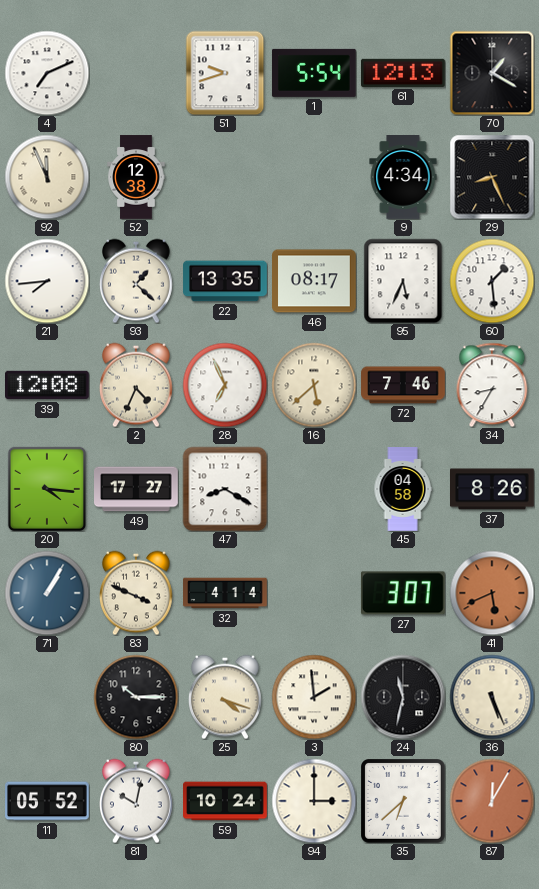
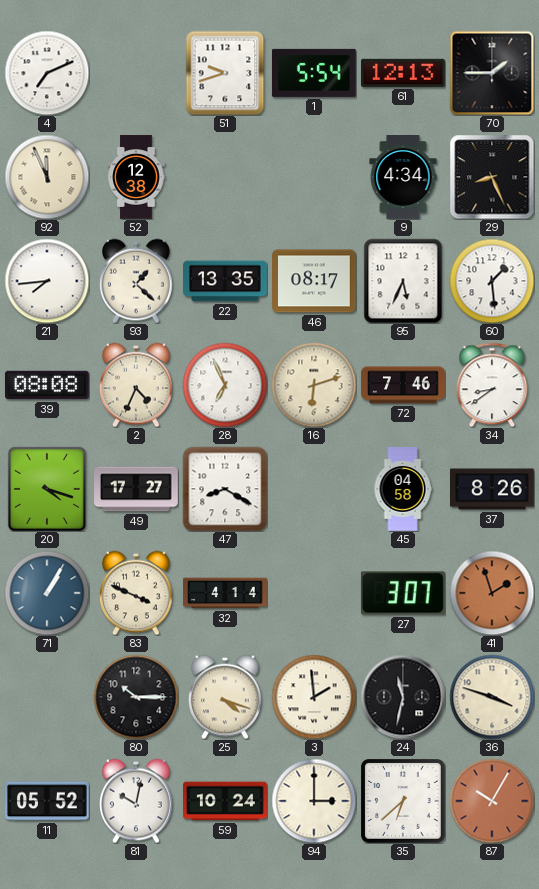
70: 1:20 -> 1:45
39: 12:08 -> 08:08
16: 5:38 -> 6:12
34: 8:35 -> 8:39
20: 4:16 -> 4:18
41: 5:41 -> 1:57
36: 5:26 -> 3:48
87: 12:05 -> 10:05
